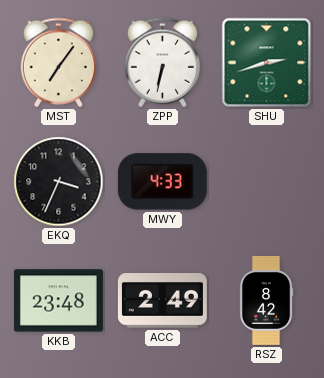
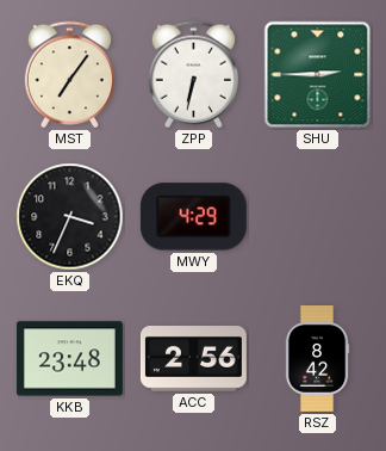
SHU: 2:42 -> 2:45
MWY: 4:33 -> 4:29
ACC: 2:49 -> 2:56
